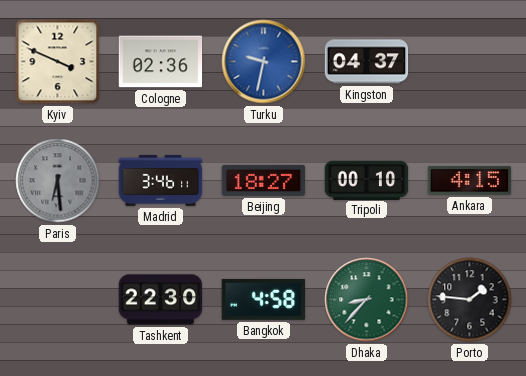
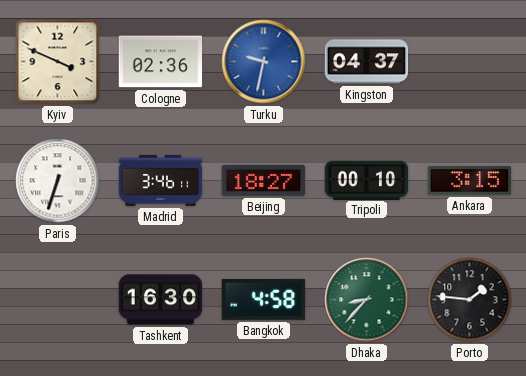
Paris: 6:29 -> 6:33
Paris dial: grey -> white
Ankara: 4:15 -> 3:15
Tashkent: 22:30 -> 16:30
